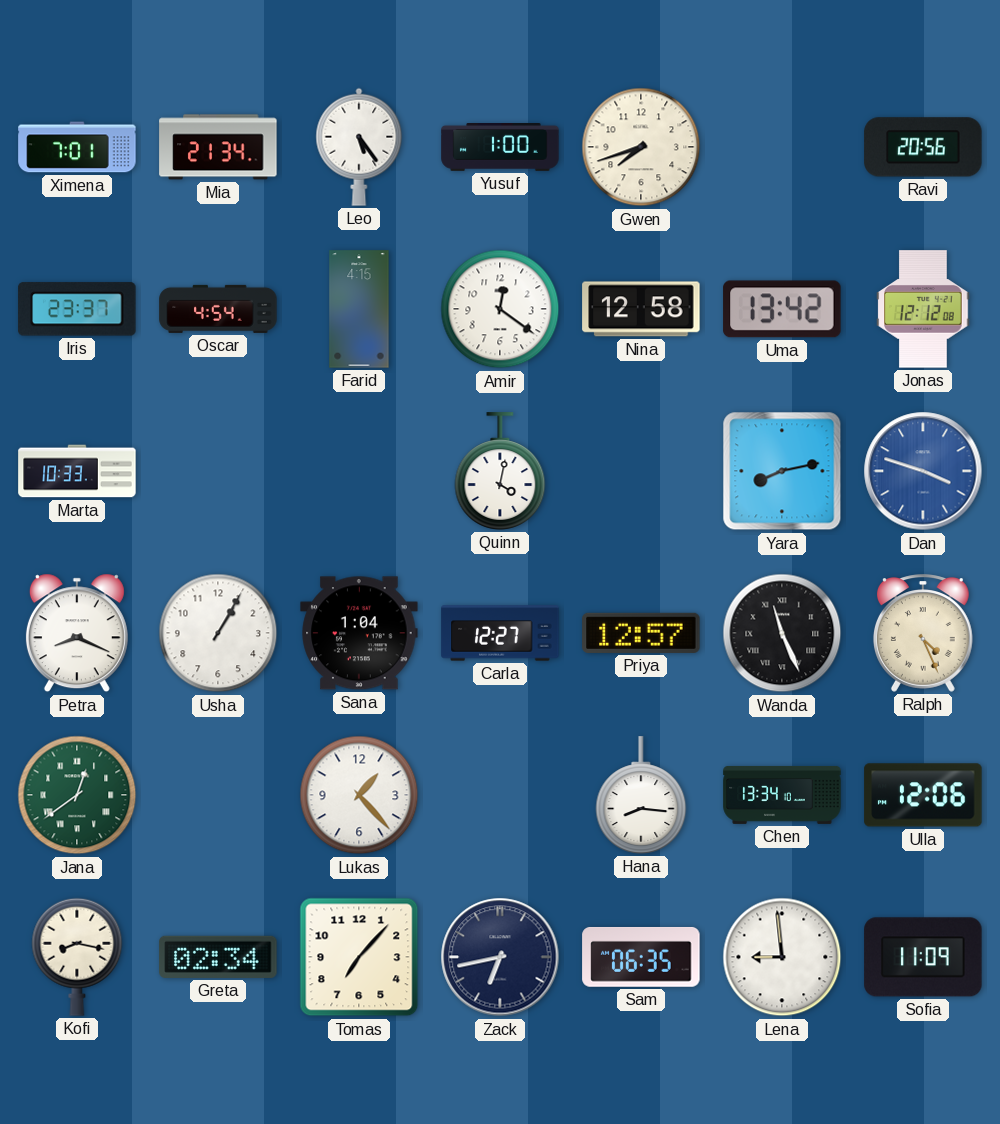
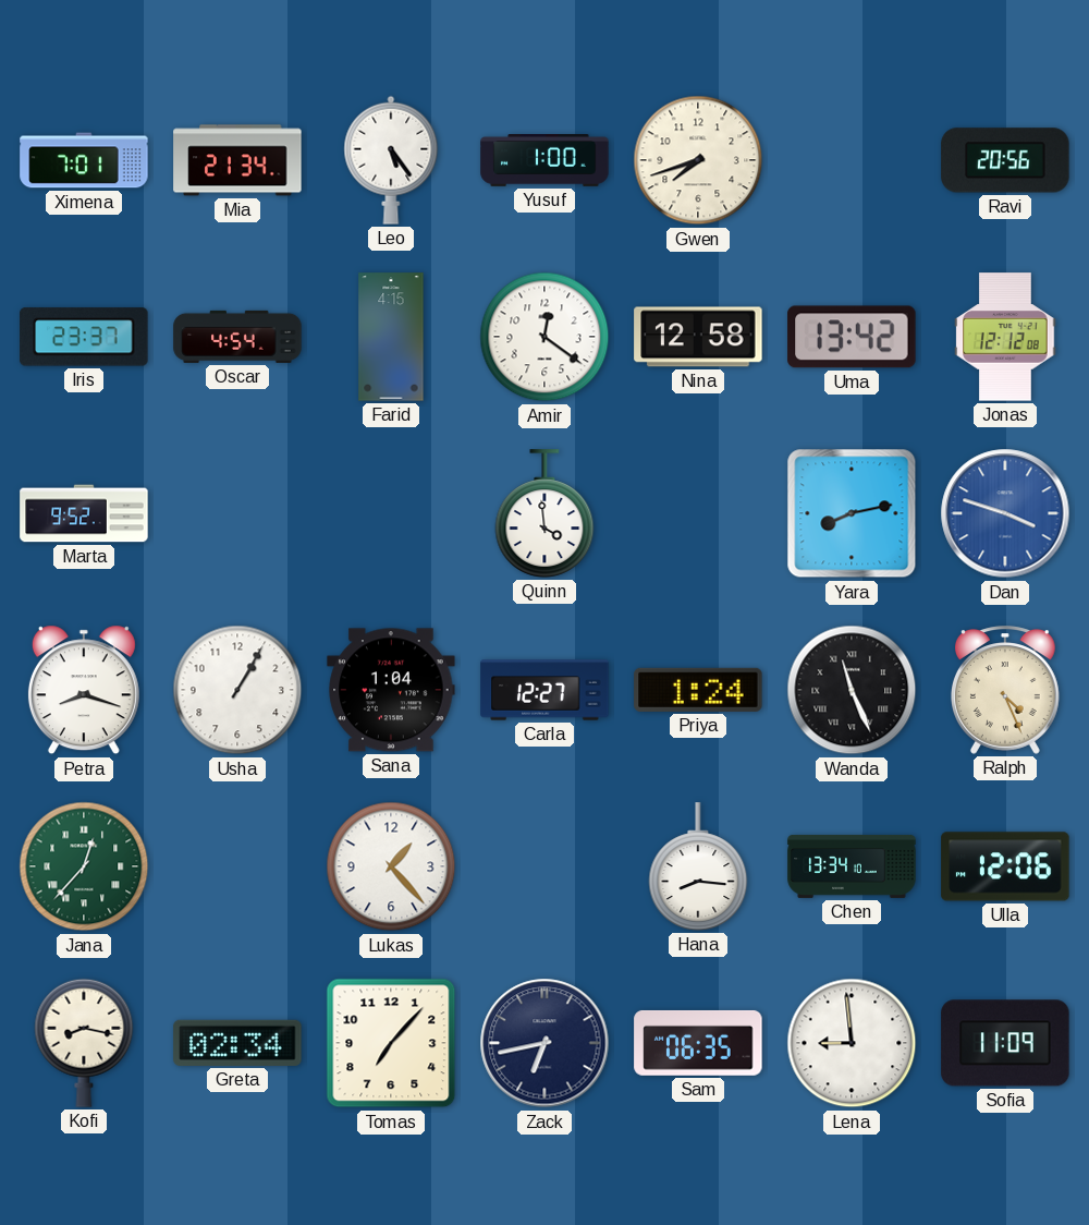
Marta: 10:33 -> 9:52
Quinn: 4:02 -> 3:59
Petra: 8:19 -> 8:18
Priya: 12:57 -> 1:24
Jana: 12:39 -> 12:37
